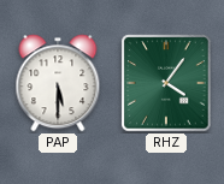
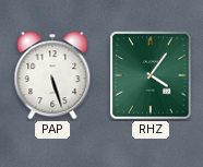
PAP: 5:30 -> 5:27
